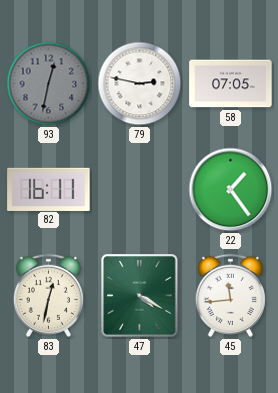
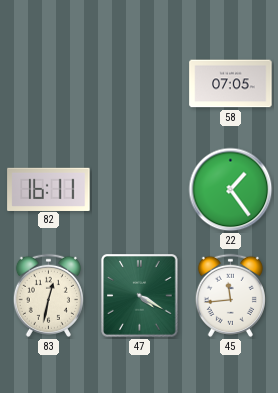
93: 12:32 -> none
79: 2:47 -> none
